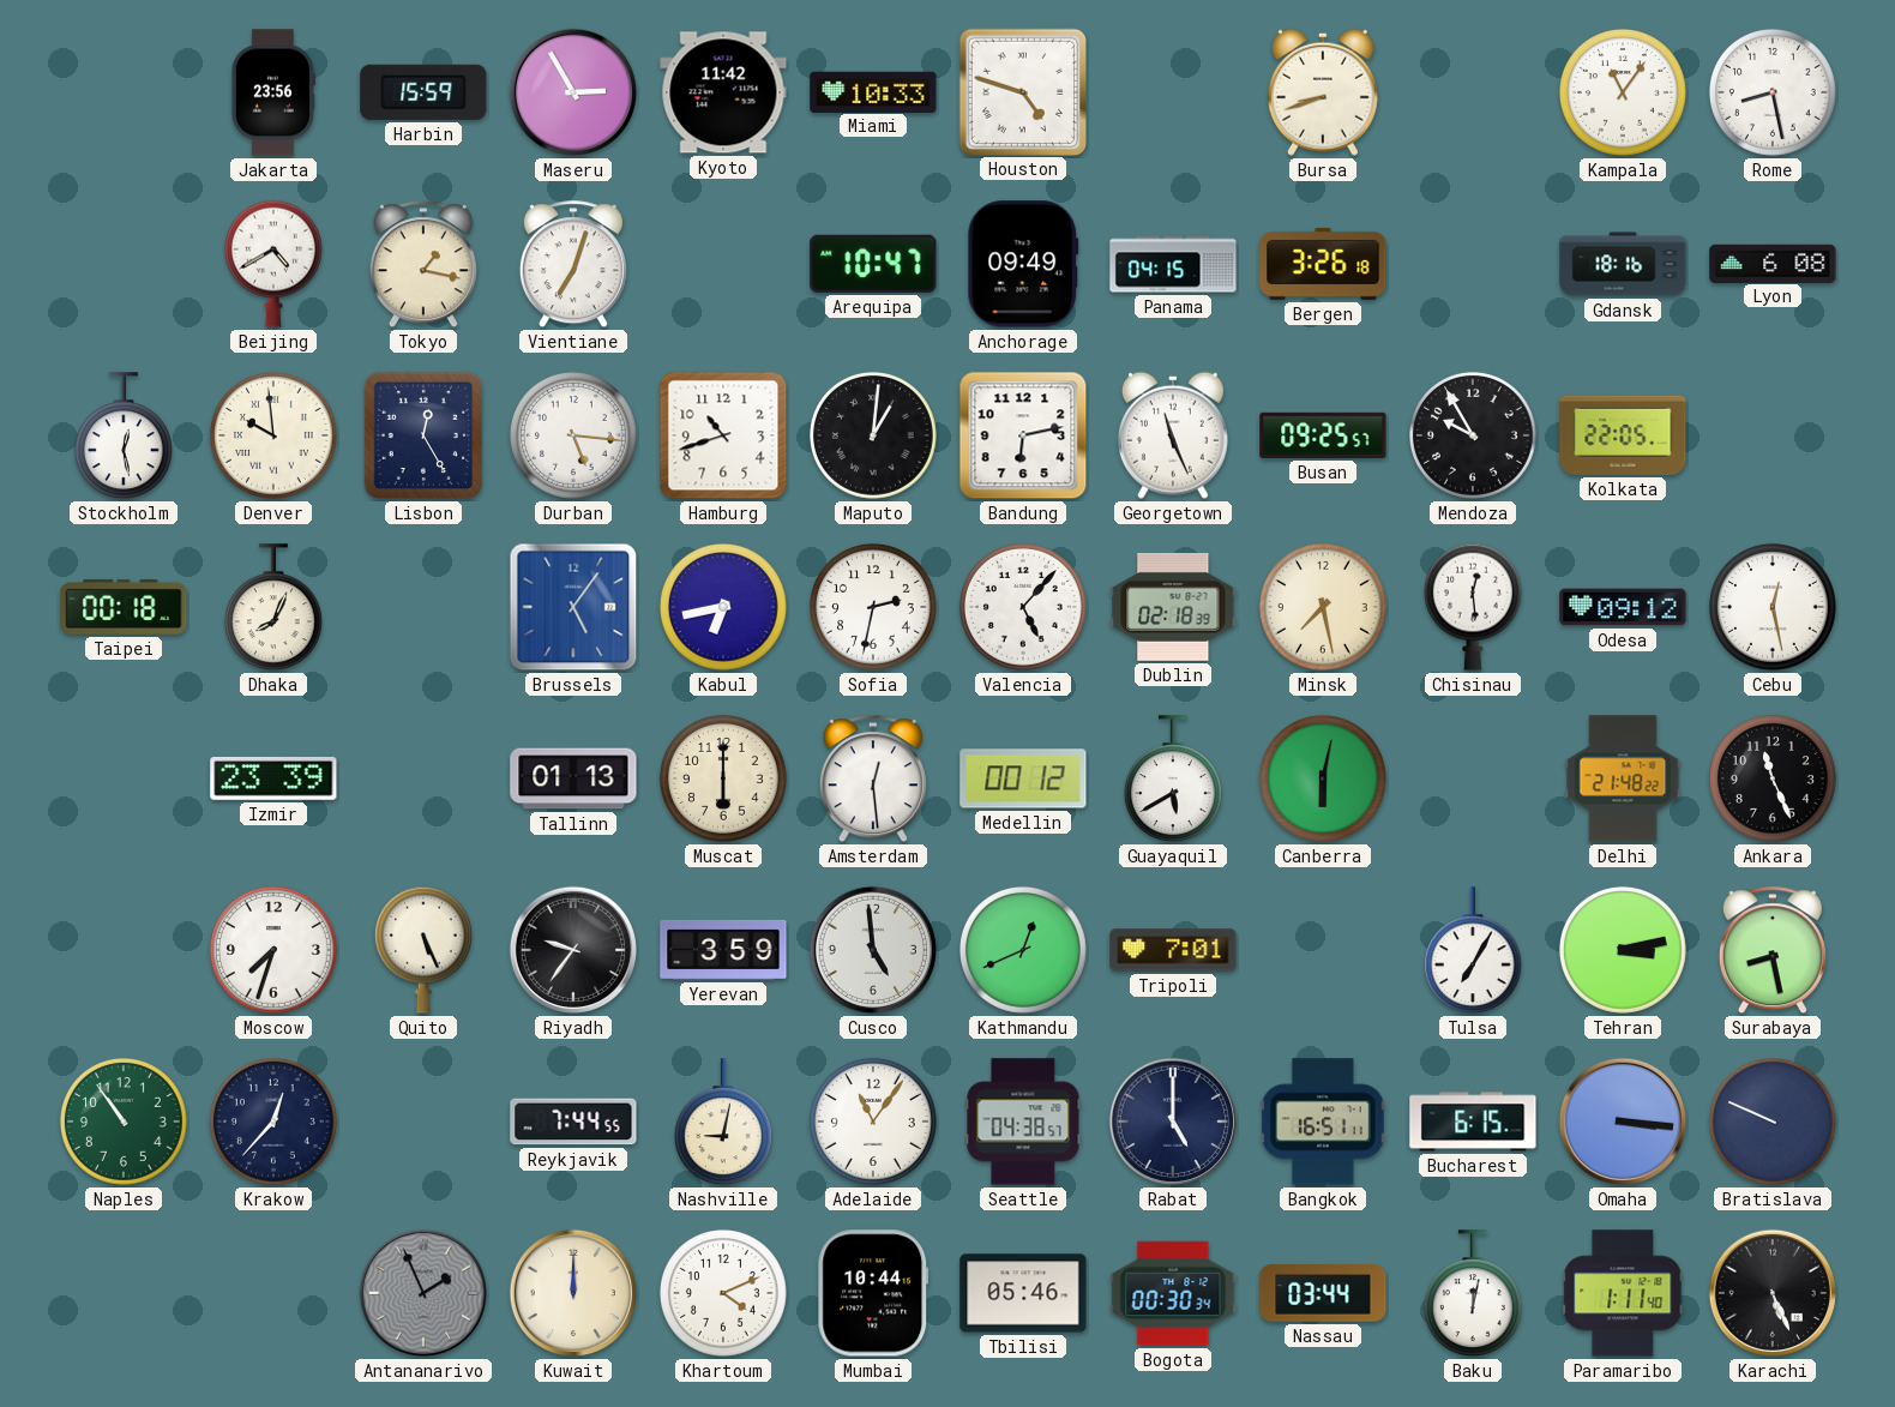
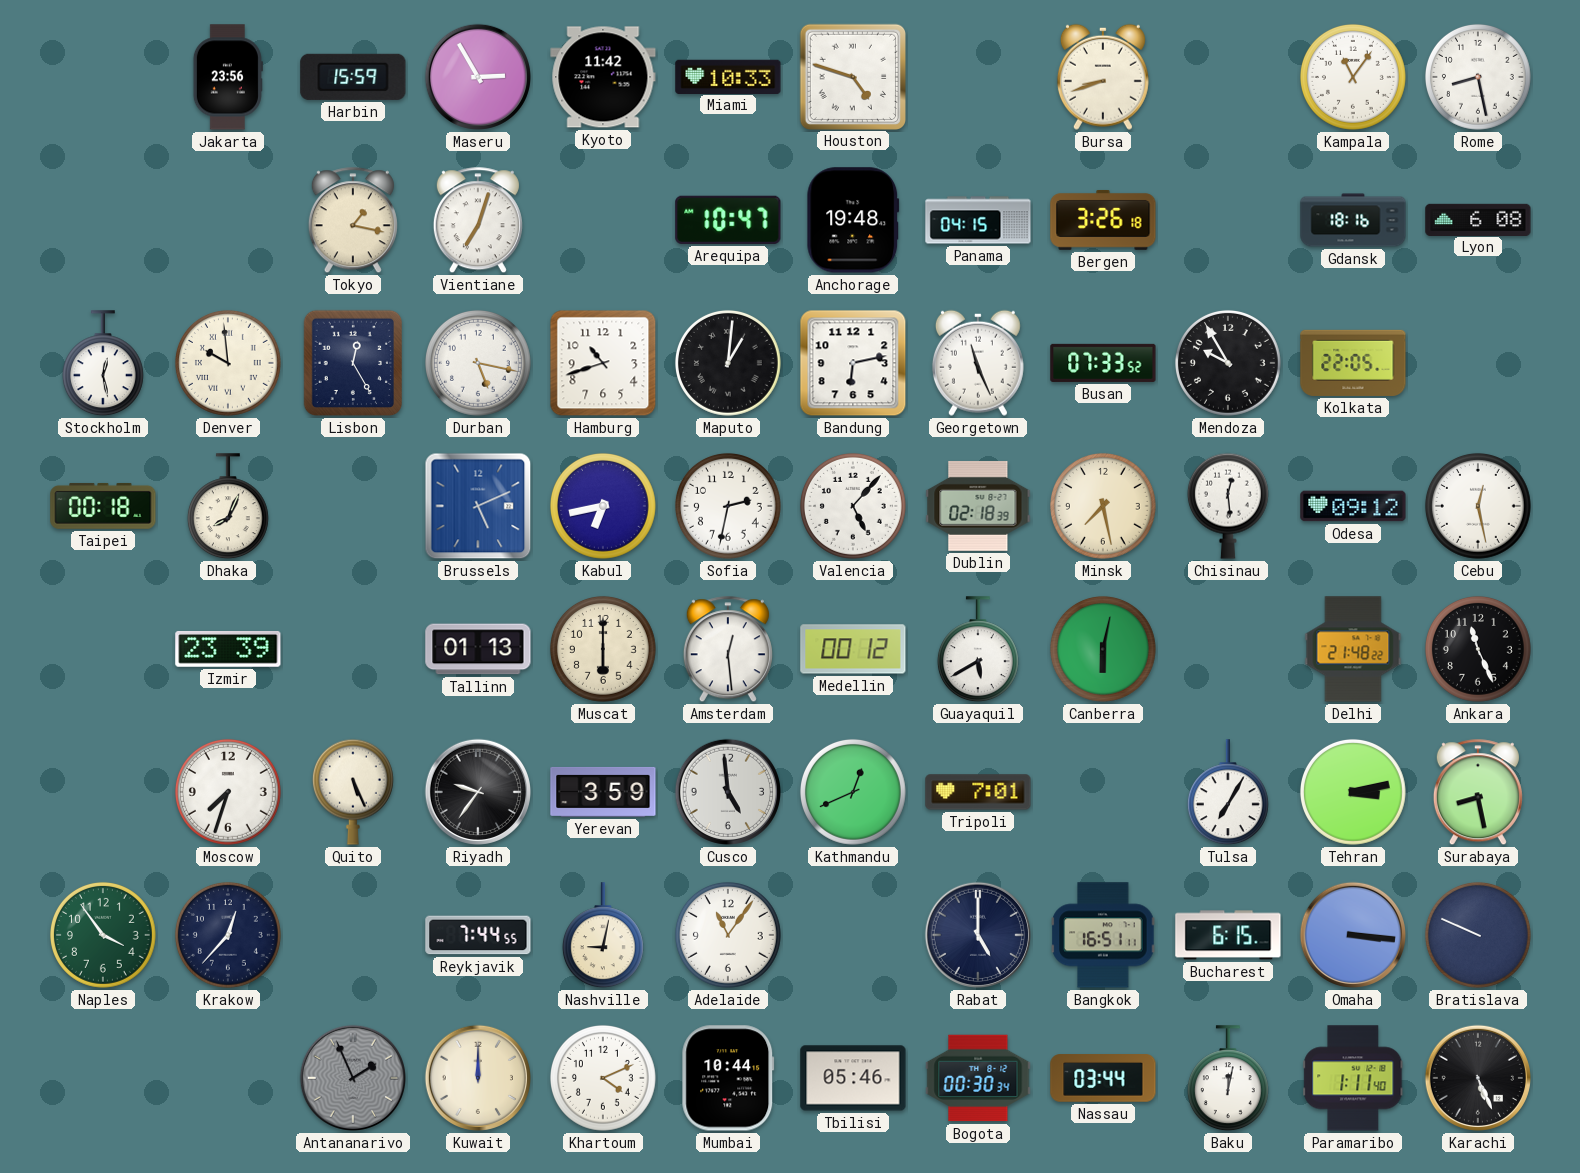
Beijing: 4:40 -> none
Anchorage: 09:49 -> 19:48
Durban: 5:16 -> 5:17
Busan: 09:25 -> 07:33
Brussels: 5:06 -> 5:11
Naples: 10:54 -> 3:54
Seattle: 04:38 -> none
